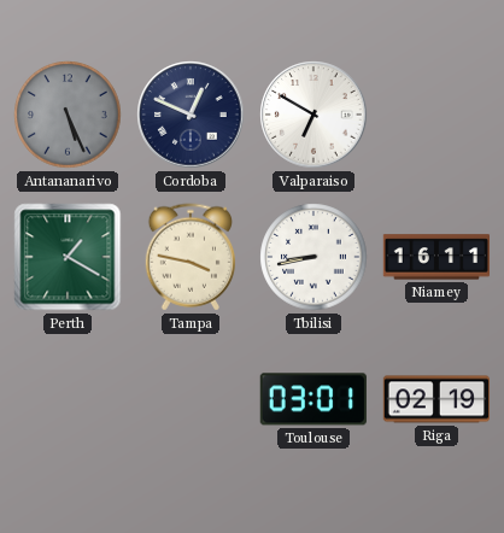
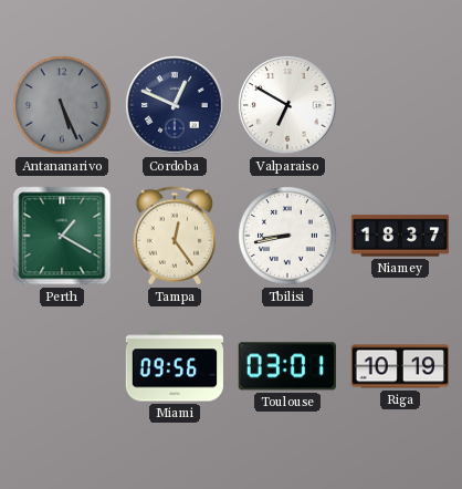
Tampa: 3:47 -> 12:24
Niamey: 16:11 -> 18:37
Miami: none -> 09:56
Riga: 02:19 -> 10:19
